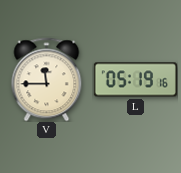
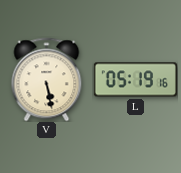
V: 11:45 -> 5:28
